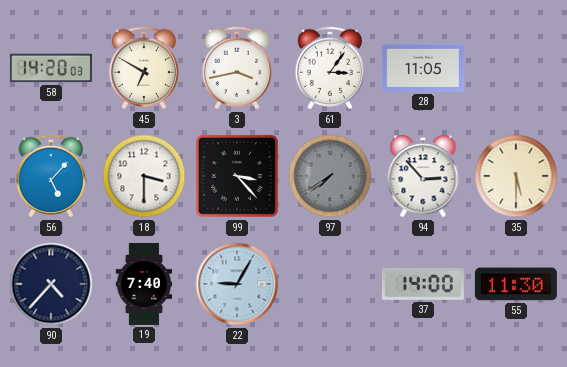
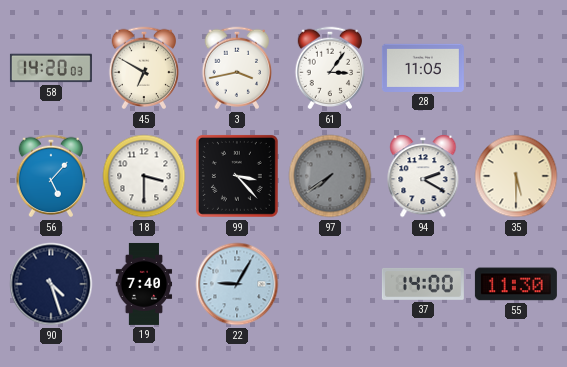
94: 2:53 -> 2:20
90: 4:37 -> 4:27
